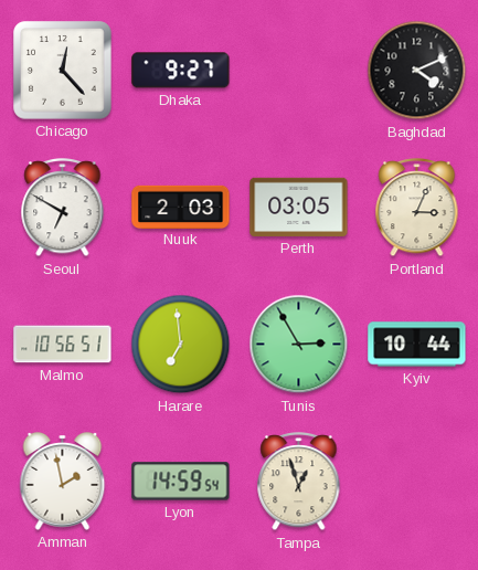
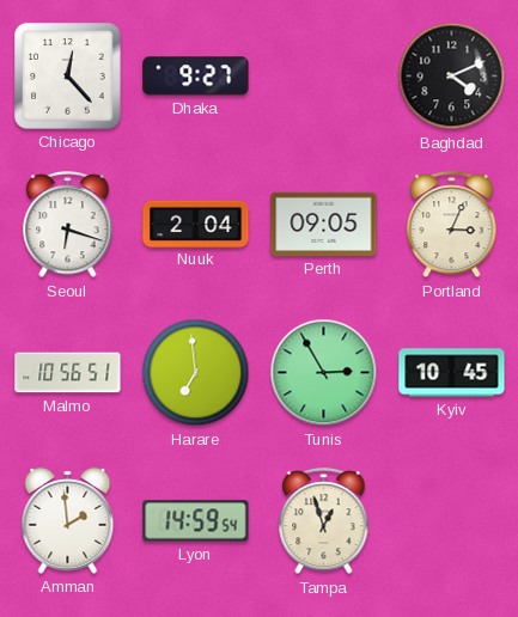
Seoul: 6:50 -> 6:18
Nuuk: 2:03 -> 2:04
Perth: 03:05 -> 09:05
Kyiv: 10:44 -> 10:45
Amman: 1:58 -> 1:59
